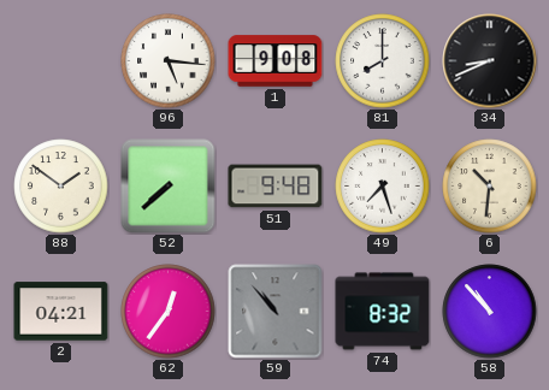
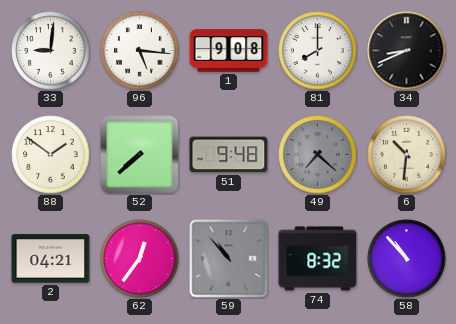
33: none -> 9:01
49: 7:27 -> 7:22
49 dial: white -> grey
